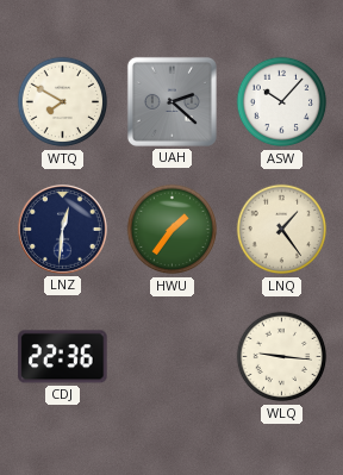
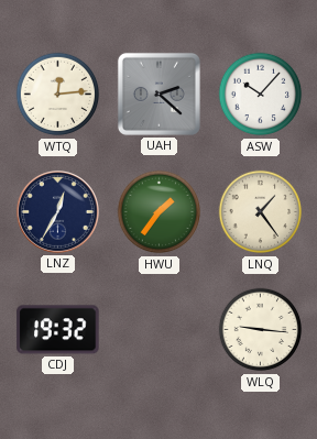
WTQ: 7:50 -> 12:14
LNZ: 12:31 -> 12:35
CDJ: 22:36 -> 19:32
